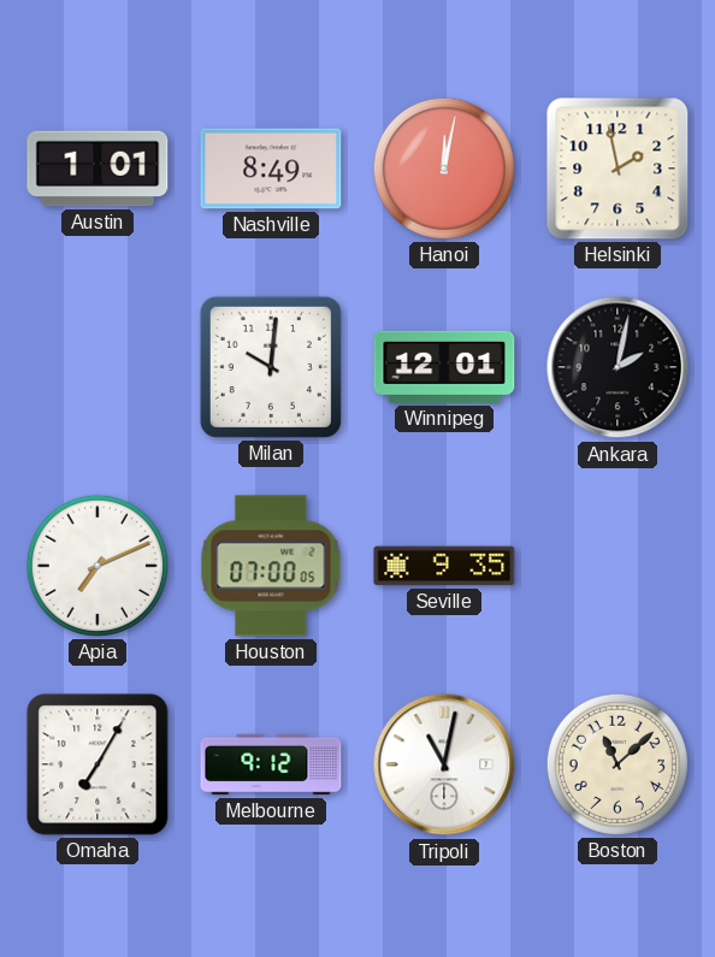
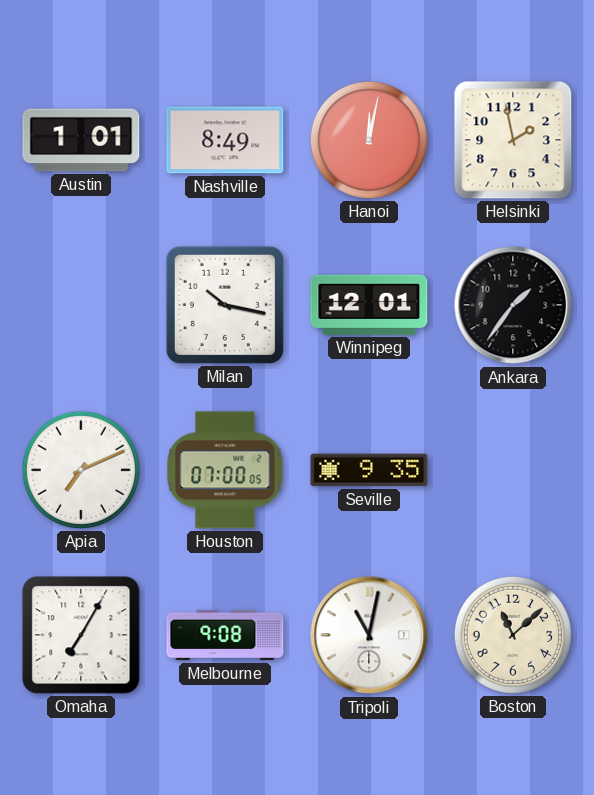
Milan: 10:01 -> 10:17
Ankara: 2:02 -> 1:36
Melbourne: 9:12 -> 9:08
